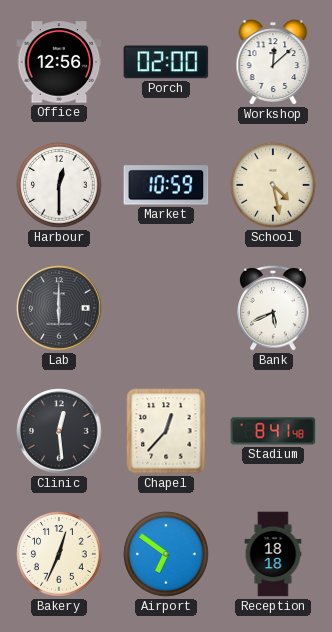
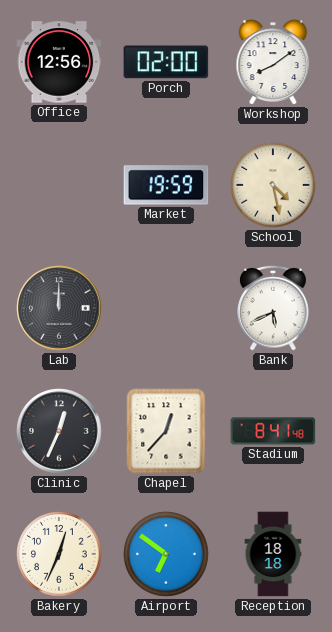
Workshop: 12:08 -> 8:09
Harbour: 12:30 -> none
Market: 10:59 -> 19:59
Lab: 6:00 -> 12:00
Clinic: 12:29 -> 12:34
